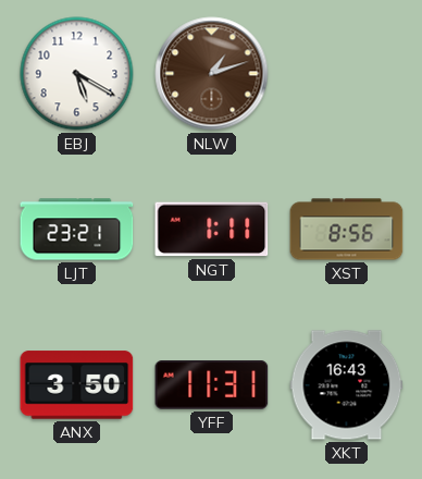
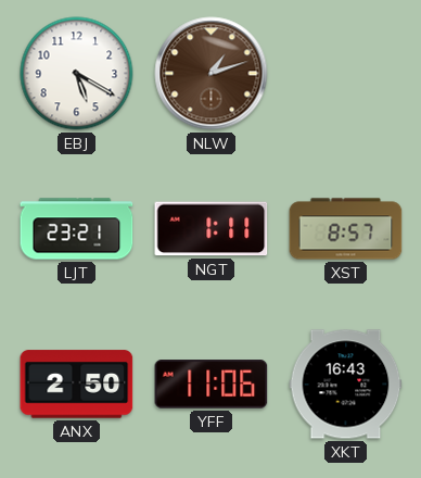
XST: 8:56 -> 8:57
ANX: 3:50 -> 2:50
YFF: 11:31 -> 11:06
